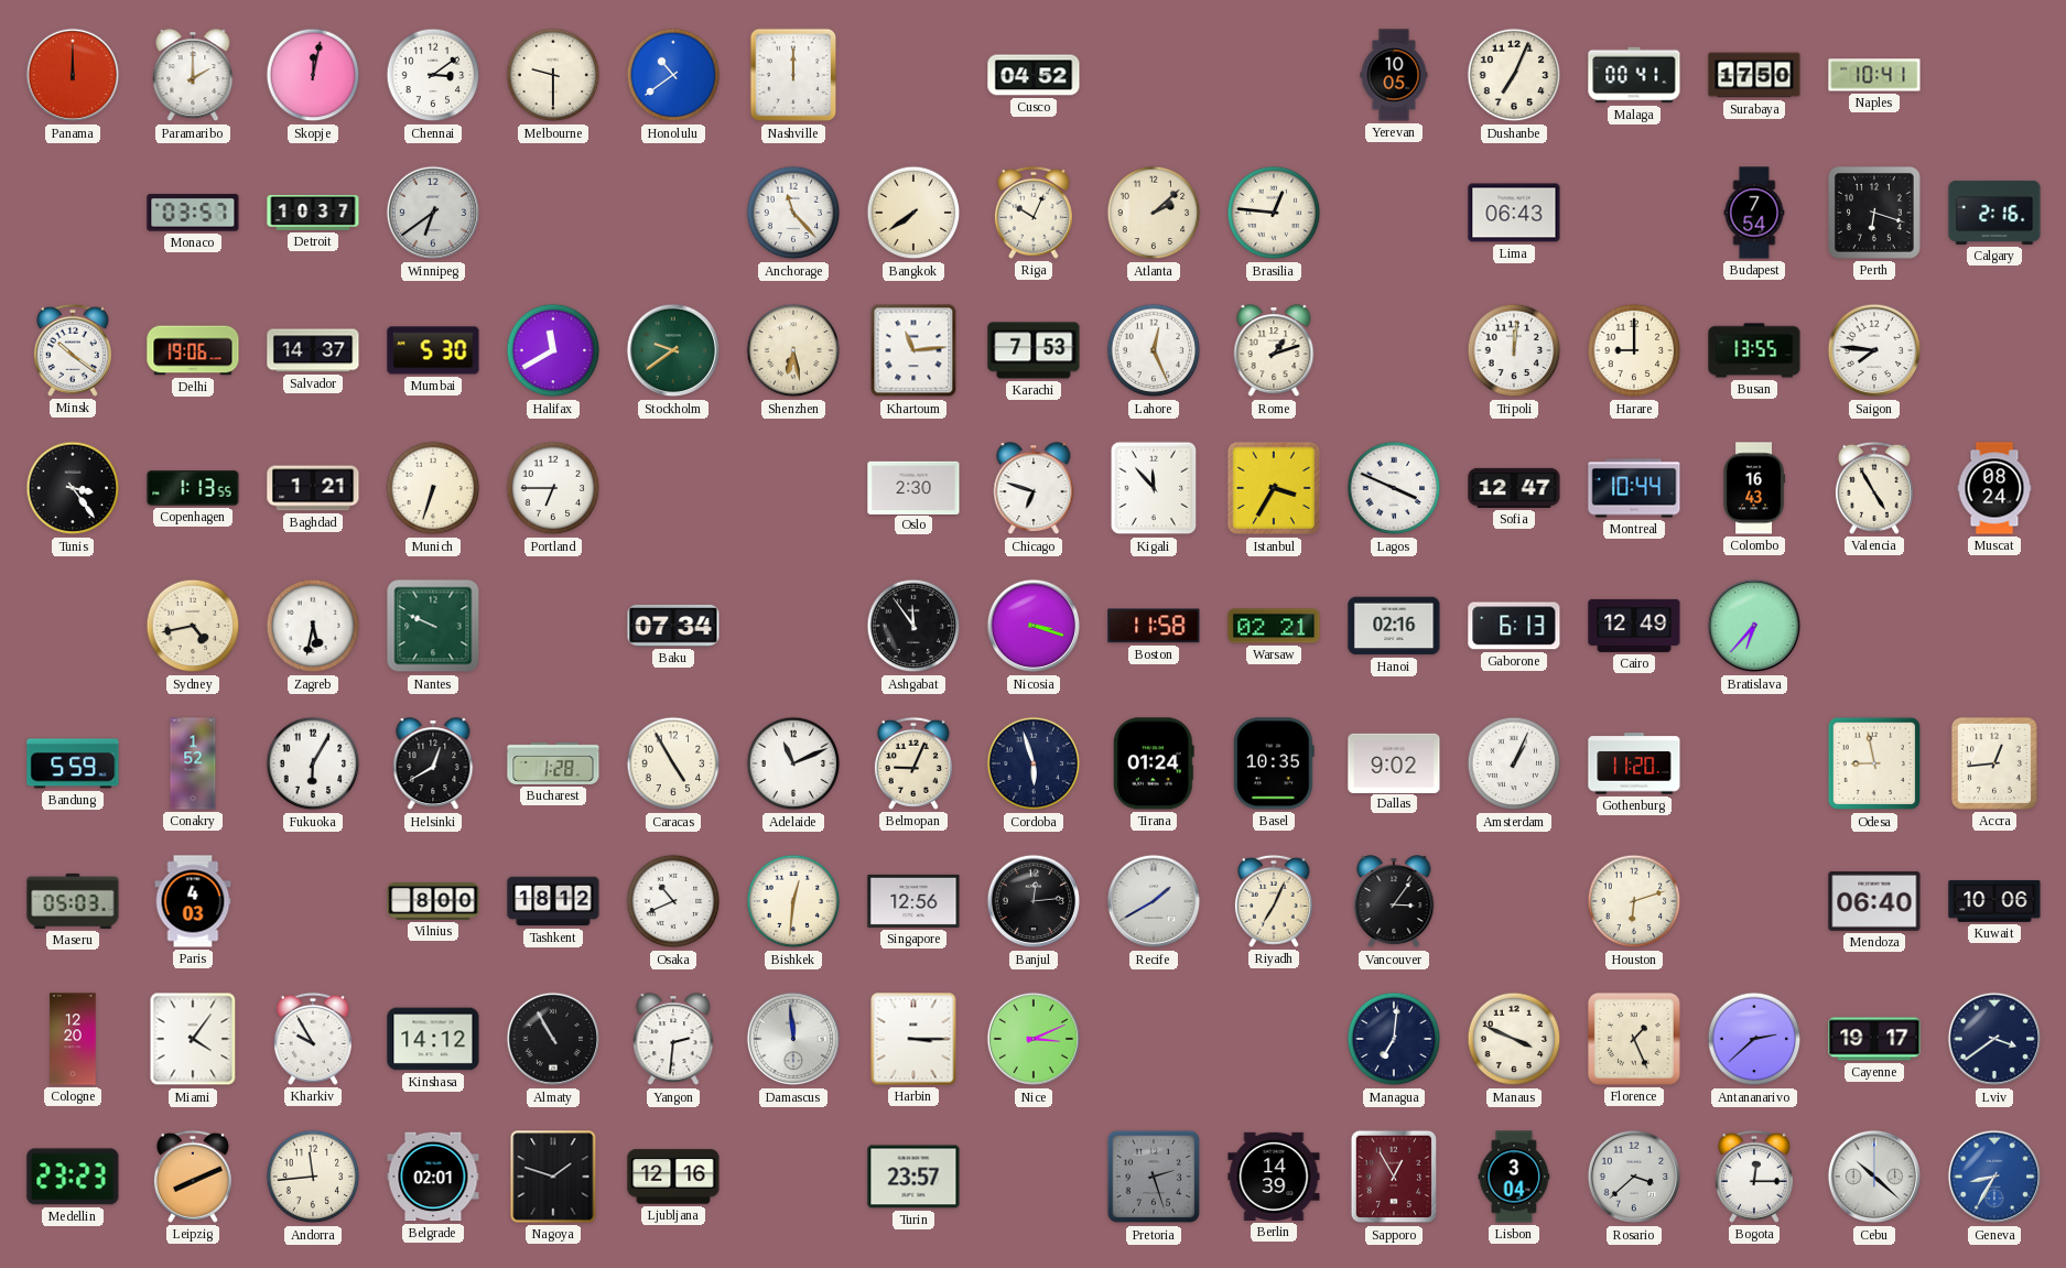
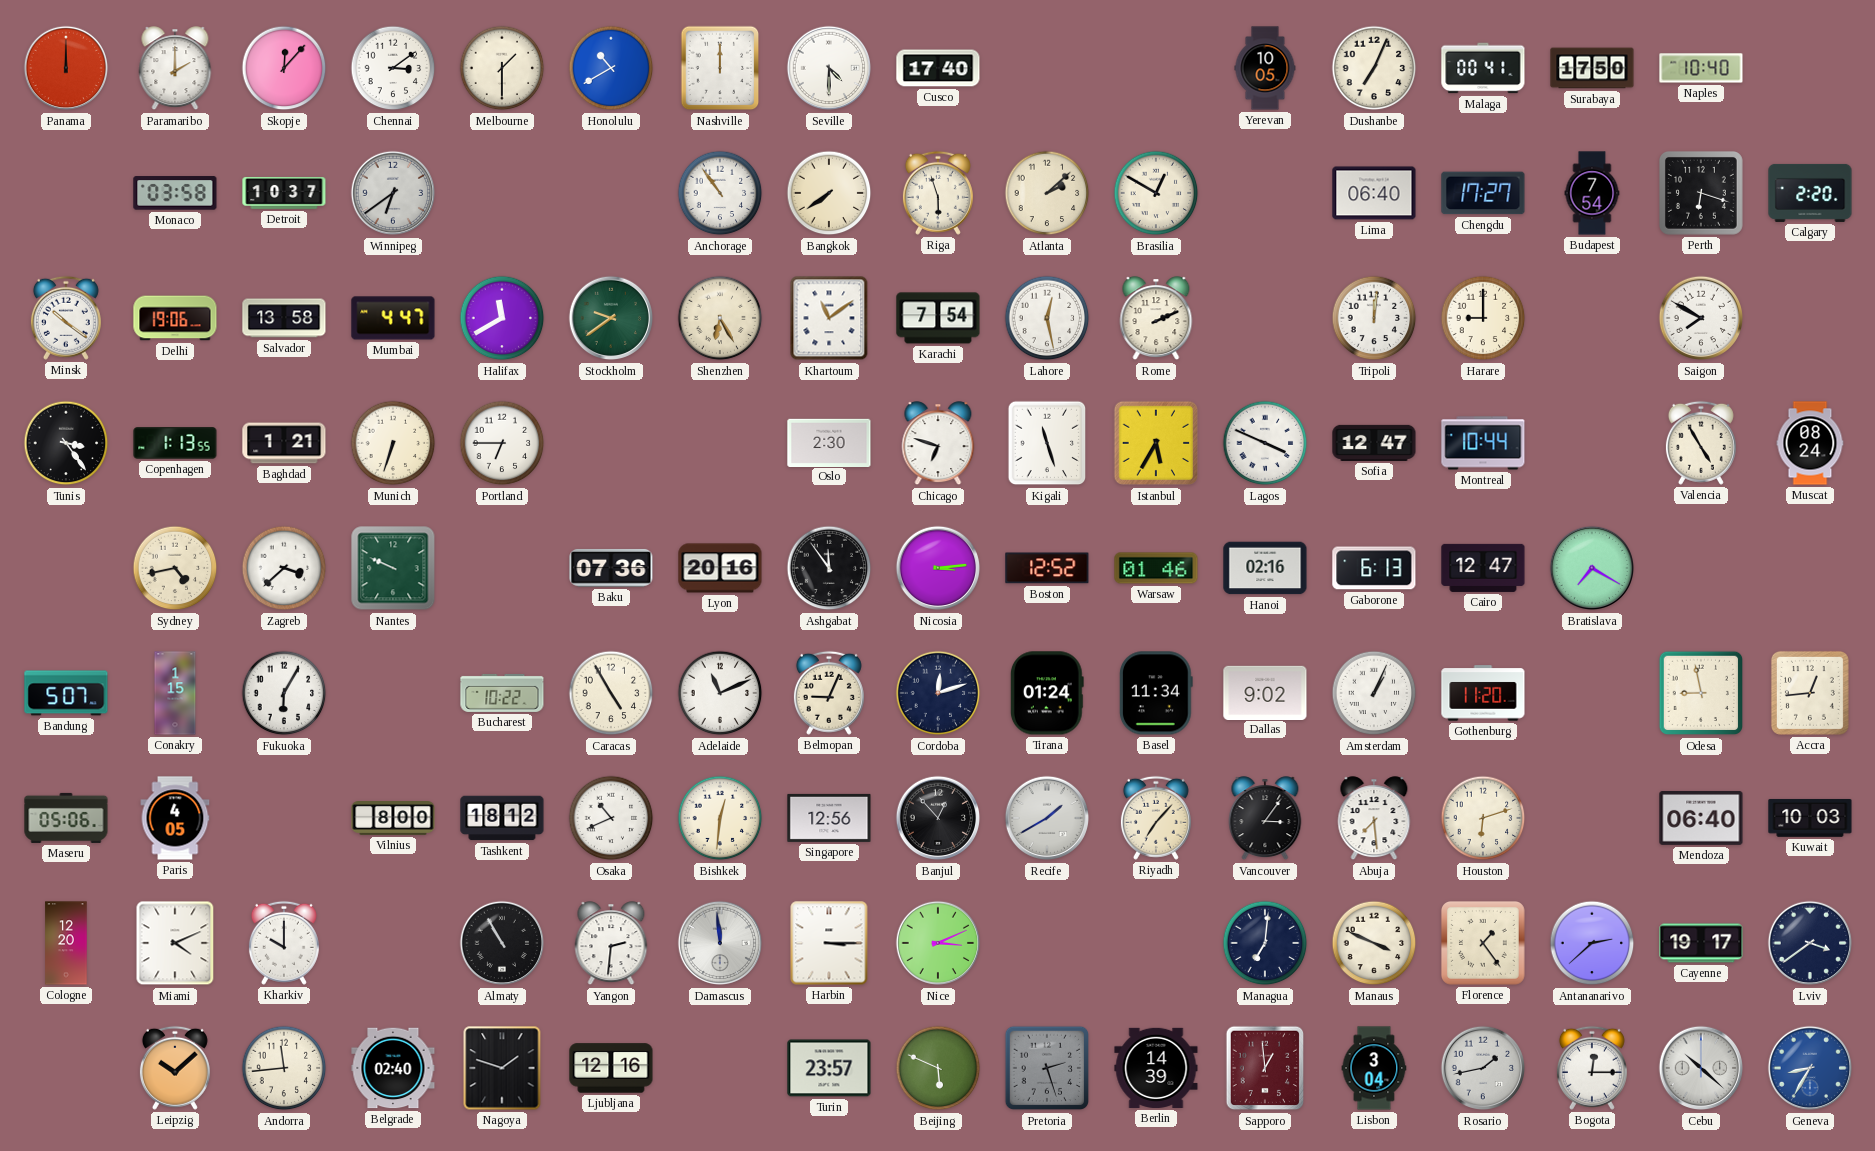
Skopje: 12:02 -> 12:07
Melbourne: 9:30 -> 1:30
Honolulu: 10:39 -> 10:40
Seville: none -> 4:30
Cusco: 04:52 -> 17:40
Naples: 10:41 -> 10:40
Monaco: 03:57 -> 03:58
Anchorage: 11:23 -> 10:54
Riga: 10:04 -> 5:57
Brasilia: 12:46 -> 12:50
Lima: 06:43 -> 06:40
Chengdu: none -> 17:27
Calgary: 2:16 -> 2:20
Salvador: 14:37 -> 13:58
Mumbai: 5:30 -> 4:47
Shenzhen: 6:28 -> 6:25
Khartoum: 11:14 -> 11:09
Karachi: 7:53 -> 7:54
Lahore: 12:26 -> 12:28
Rome: 1:12 -> 2:11
Busan: 13:55 -> none
Saigon: 7:46 -> 7:50
Kigali: 11:53 -> 11:27
Istanbul: 3:35 -> 5:35
Colombo: 16:43 -> none
Zagreb: 5:32 -> 3:38
Baku: 07:34 -> 07:36
Lyon: none -> 20:16
Nicosia: 3:18 -> 3:14
Boston: 11:58 -> 12:52
Warsaw: 02:21 -> 01:46
Cairo: 12:49 -> 12:47
Bratislava: 6:37 -> 7:20
Bandung: 5:59 -> 5:07
Conakry: 1:52 -> 1:15
Helsinki: 12:40 -> none
Bucharest: 1:28 -> 10:22
Cordoba: 5:57 -> 12:12
Basel: 10:35 -> 11:34
Maseru: 05:03 -> 05:06
Paris: 4:03 -> 4:05
Banjul: 12:14 -> 12:53
Riyadh: 7:04 -> 7:07
Abuja: none -> 7:29
Kuwait: 10:06 -> 10:03
Miami: 4:06 -> 4:11
Kharkiv: 9:55 -> 10:00
Kinshasa: 14:12 -> none
Florence: 1:26 -> 1:24
Medellin: 23:23 -> none
Leipzig: 8:11 -> 10:08
Belgrade: 02:01 -> 02:40
Beijing: none -> 5:49
Sapporo: 12:55 -> 12:59
Rosario: 3:38 -> 1:43
